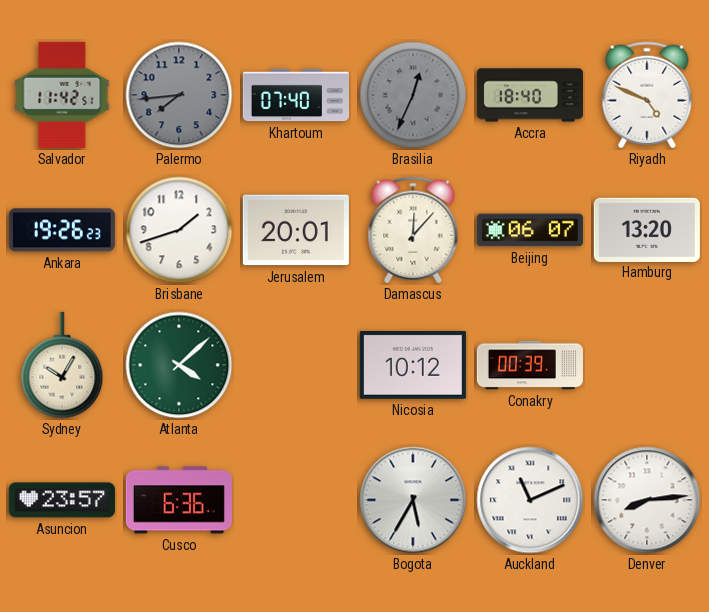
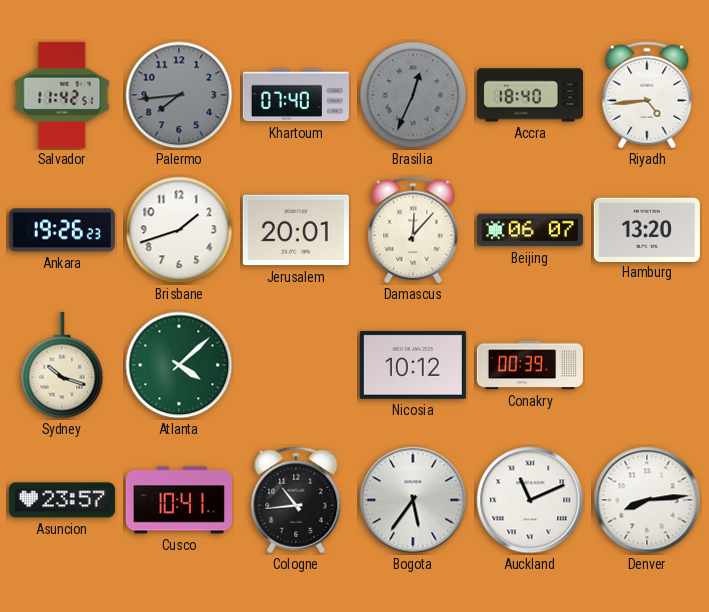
Riyadh: 4:49 -> 4:44
Sydney: 10:05 -> 10:18
Cusco: 6:36 -> 10:41
Cologne: none -> 10:44
Bogota: 5:35 -> 5:36
